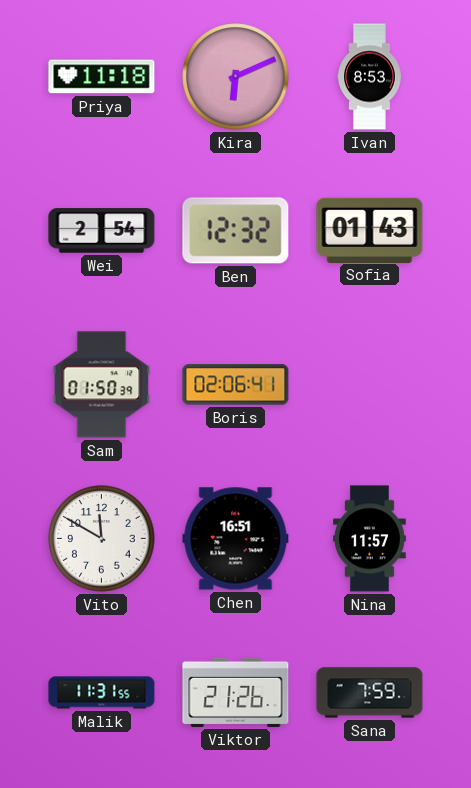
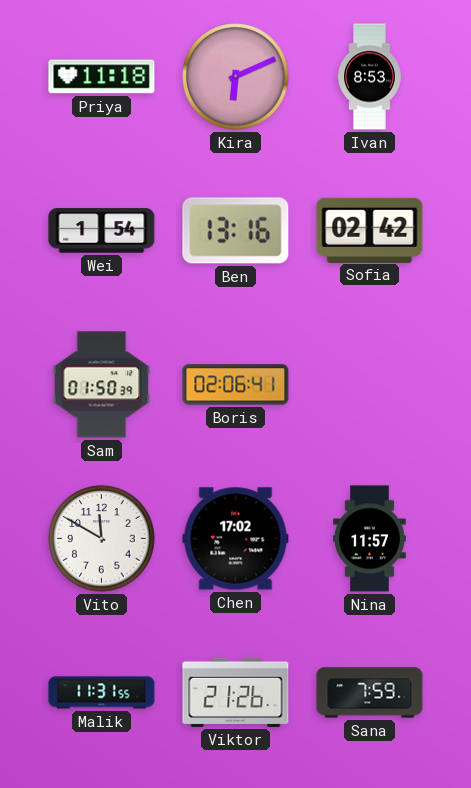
Wei: 2:54 -> 1:54
Ben: 12:32 -> 13:16
Sofia: 01:43 -> 02:42
Chen: 16:51 -> 17:02
